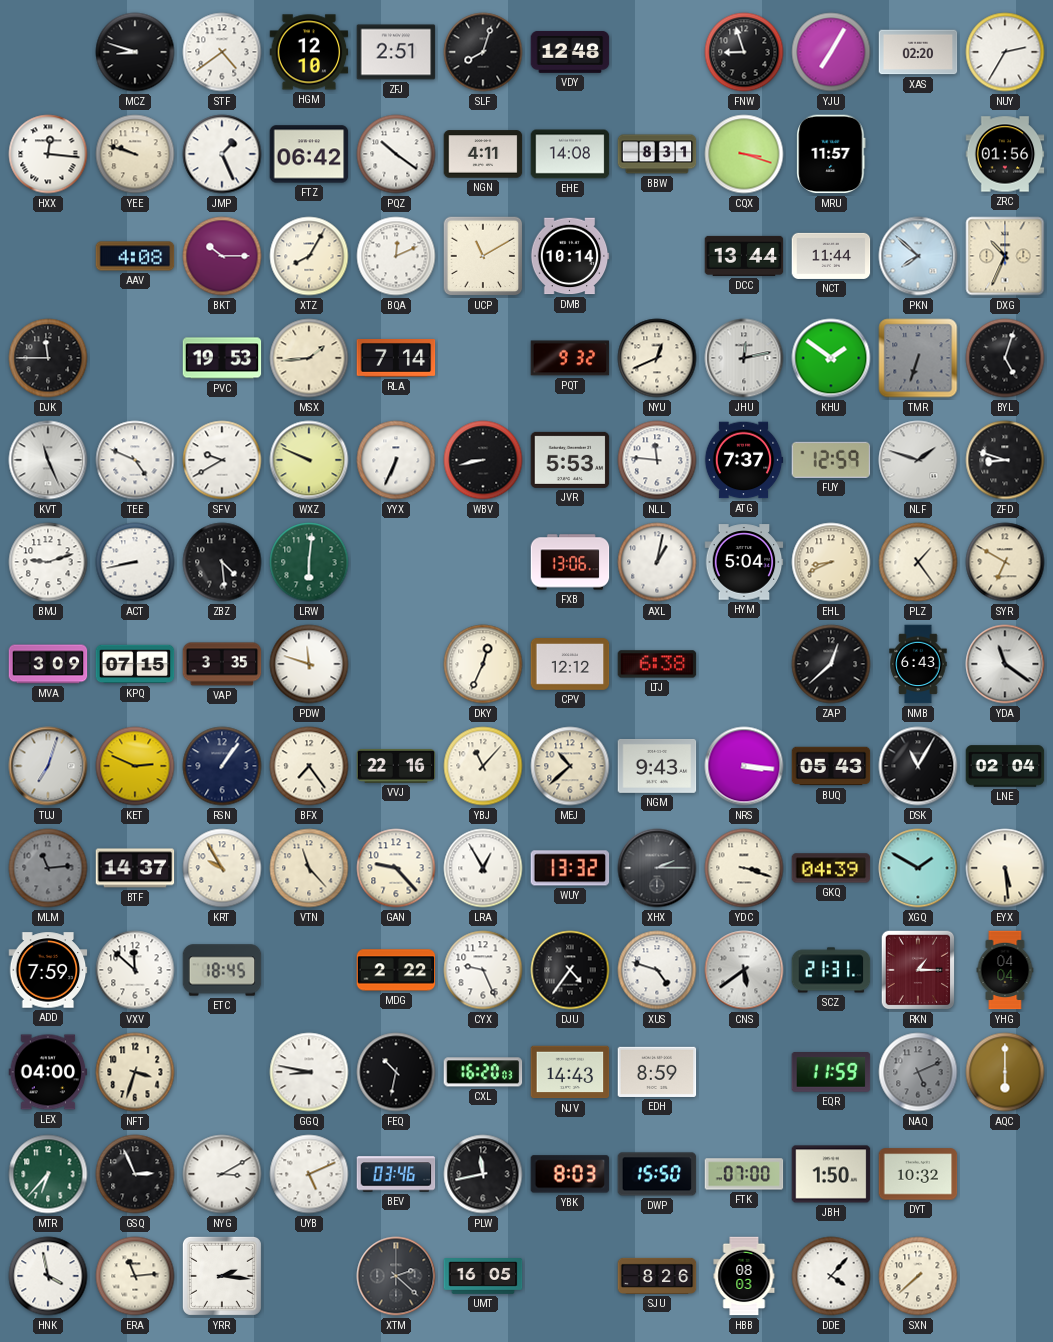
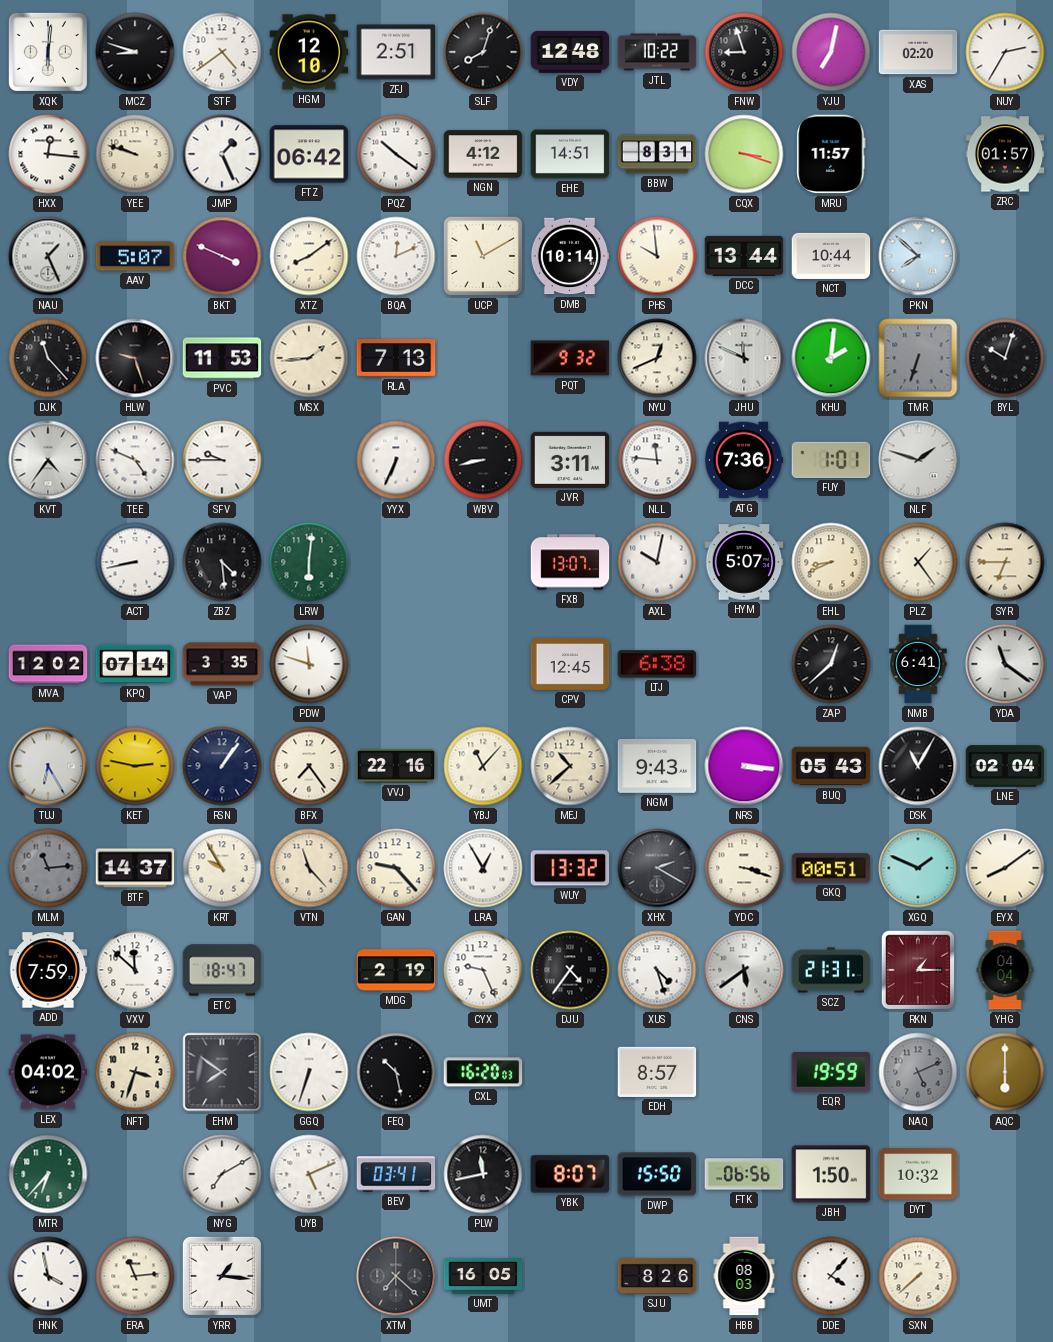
XQK: none -> 6:01
JTL: none -> 10:22
YJU: 7:05 -> 7:02
NGN: 4:11 -> 4:12
EHE: 14:08 -> 14:51
ZRC: 01:56 -> 01:57
NAU: none -> 1:26
AAV: 4:08 -> 5:07
BKT: 10:15 -> 3:49
XTZ: 8:05 -> 8:09
PHS: none -> 9:59
NCT: 11:44 -> 10:44
DXG: 10:34 -> none
DJK: 11:45 -> 11:23
HLW: none -> 9:27
PVC: 19:53 -> 11:53
RLA: 7:14 -> 7:13
JHU: 12:13 -> 11:49
KHU: 1:51 -> 2:01
BYL: 5:03 -> 10:03
KVT: 11:26 -> 4:36
SFV: 9:40 -> 9:45
WXZ: 9:49 -> none
JVR: 5:53 -> 3:11
ATG: 7:37 -> 7:36
FUY: 12:59 -> 1:01
ZFD: 8:48 -> none
BMJ: 9:12 -> none
FXB: 13:06 -> 13:07
AXL: 1:02 -> 10:02
HYM: 5:04 -> 5:07
SYR: 6:50 -> 6:45
MVA: 3:09 -> 12:02
KPQ: 07:15 -> 07:14
DKY: 12:34 -> none
CPV: 12:12 -> 12:45
NMB: 6:43 -> 6:41
TUJ: 7:03 -> 6:25
KET: 2:49 -> 2:47
XHX: 2:15 -> 2:20
GKQ: 04:39 -> 00:51
XGQ: 1:50 -> 1:49
EYX: 5:29 -> 8:09
ETC: 18:45 -> 18:47
MDG: 2:22 -> 2:19
XUS: 4:48 -> 4:27
LEX: 04:00 -> 04:02
EHM: none -> 7:51
GGQ: 8:47 -> 6:33
FEQ: 10:32 -> 10:28
NJV: 14:43 -> none
EDH: 8:59 -> 8:57
EQR: 11:59 -> 19:59
GSQ: 2:56 -> none
NYG: 3:10 -> 7:10
BEV: 03:46 -> 03:41
YBK: 8:03 -> 8:07
FTK: 07:00 -> 06:56
YRR: 2:16 -> 1:16
XTM: 2:22 -> 7:22
